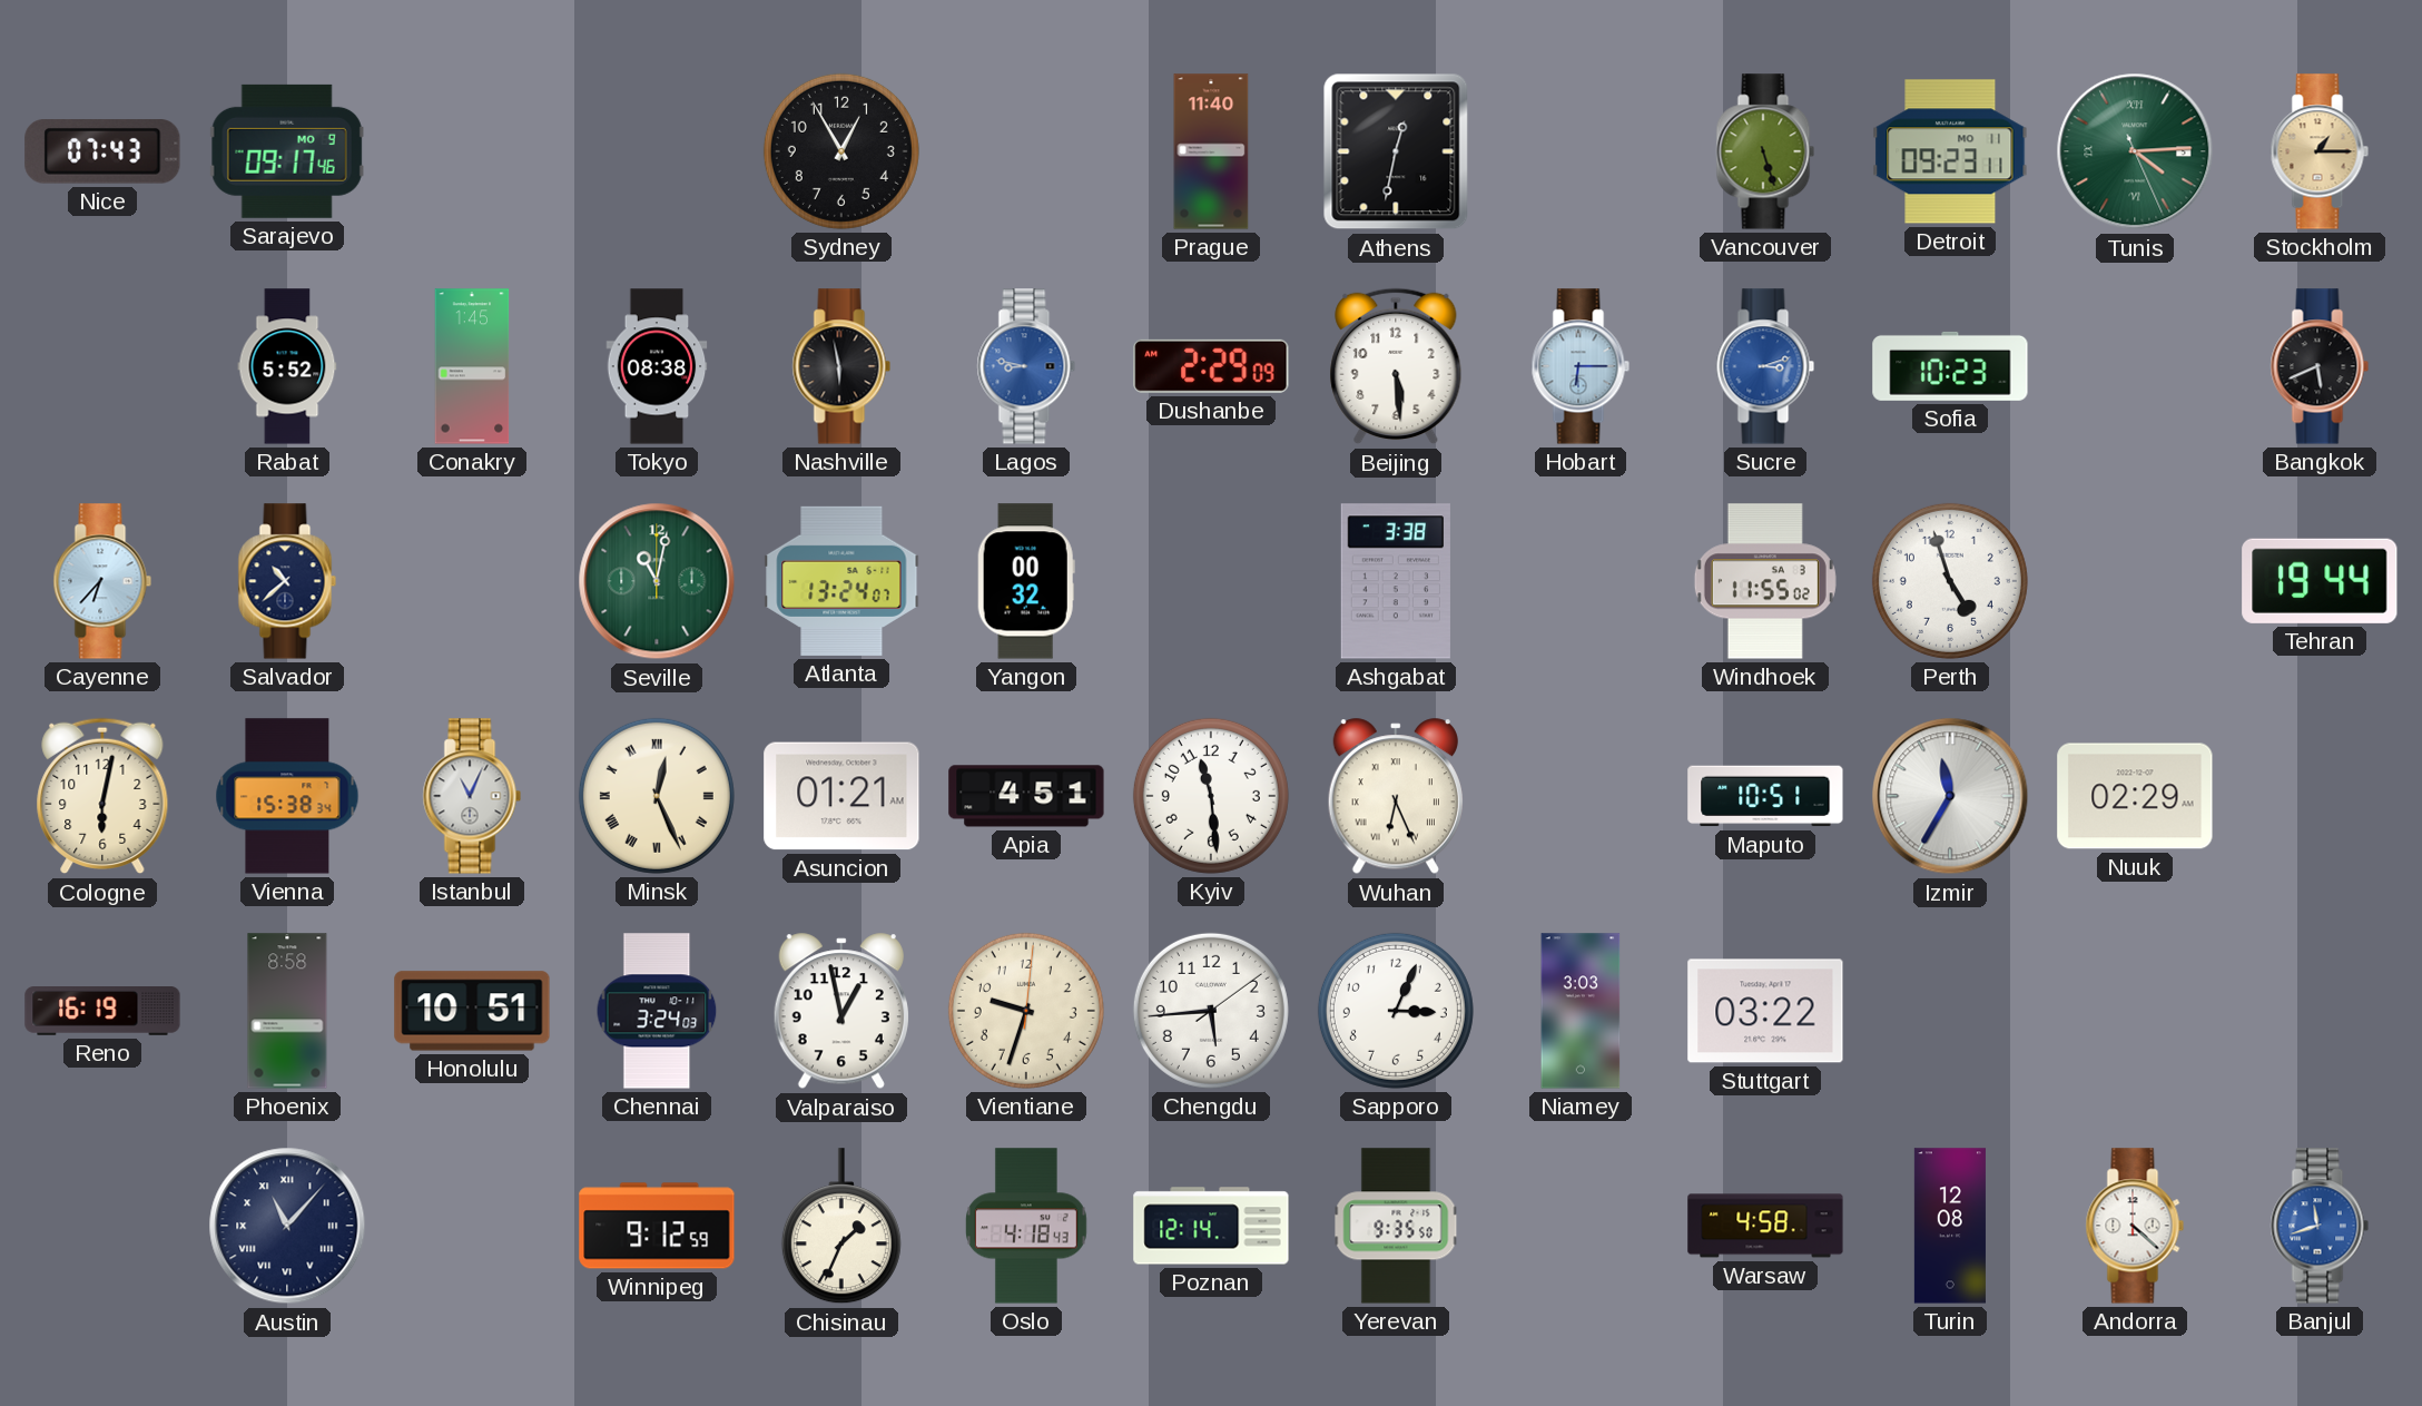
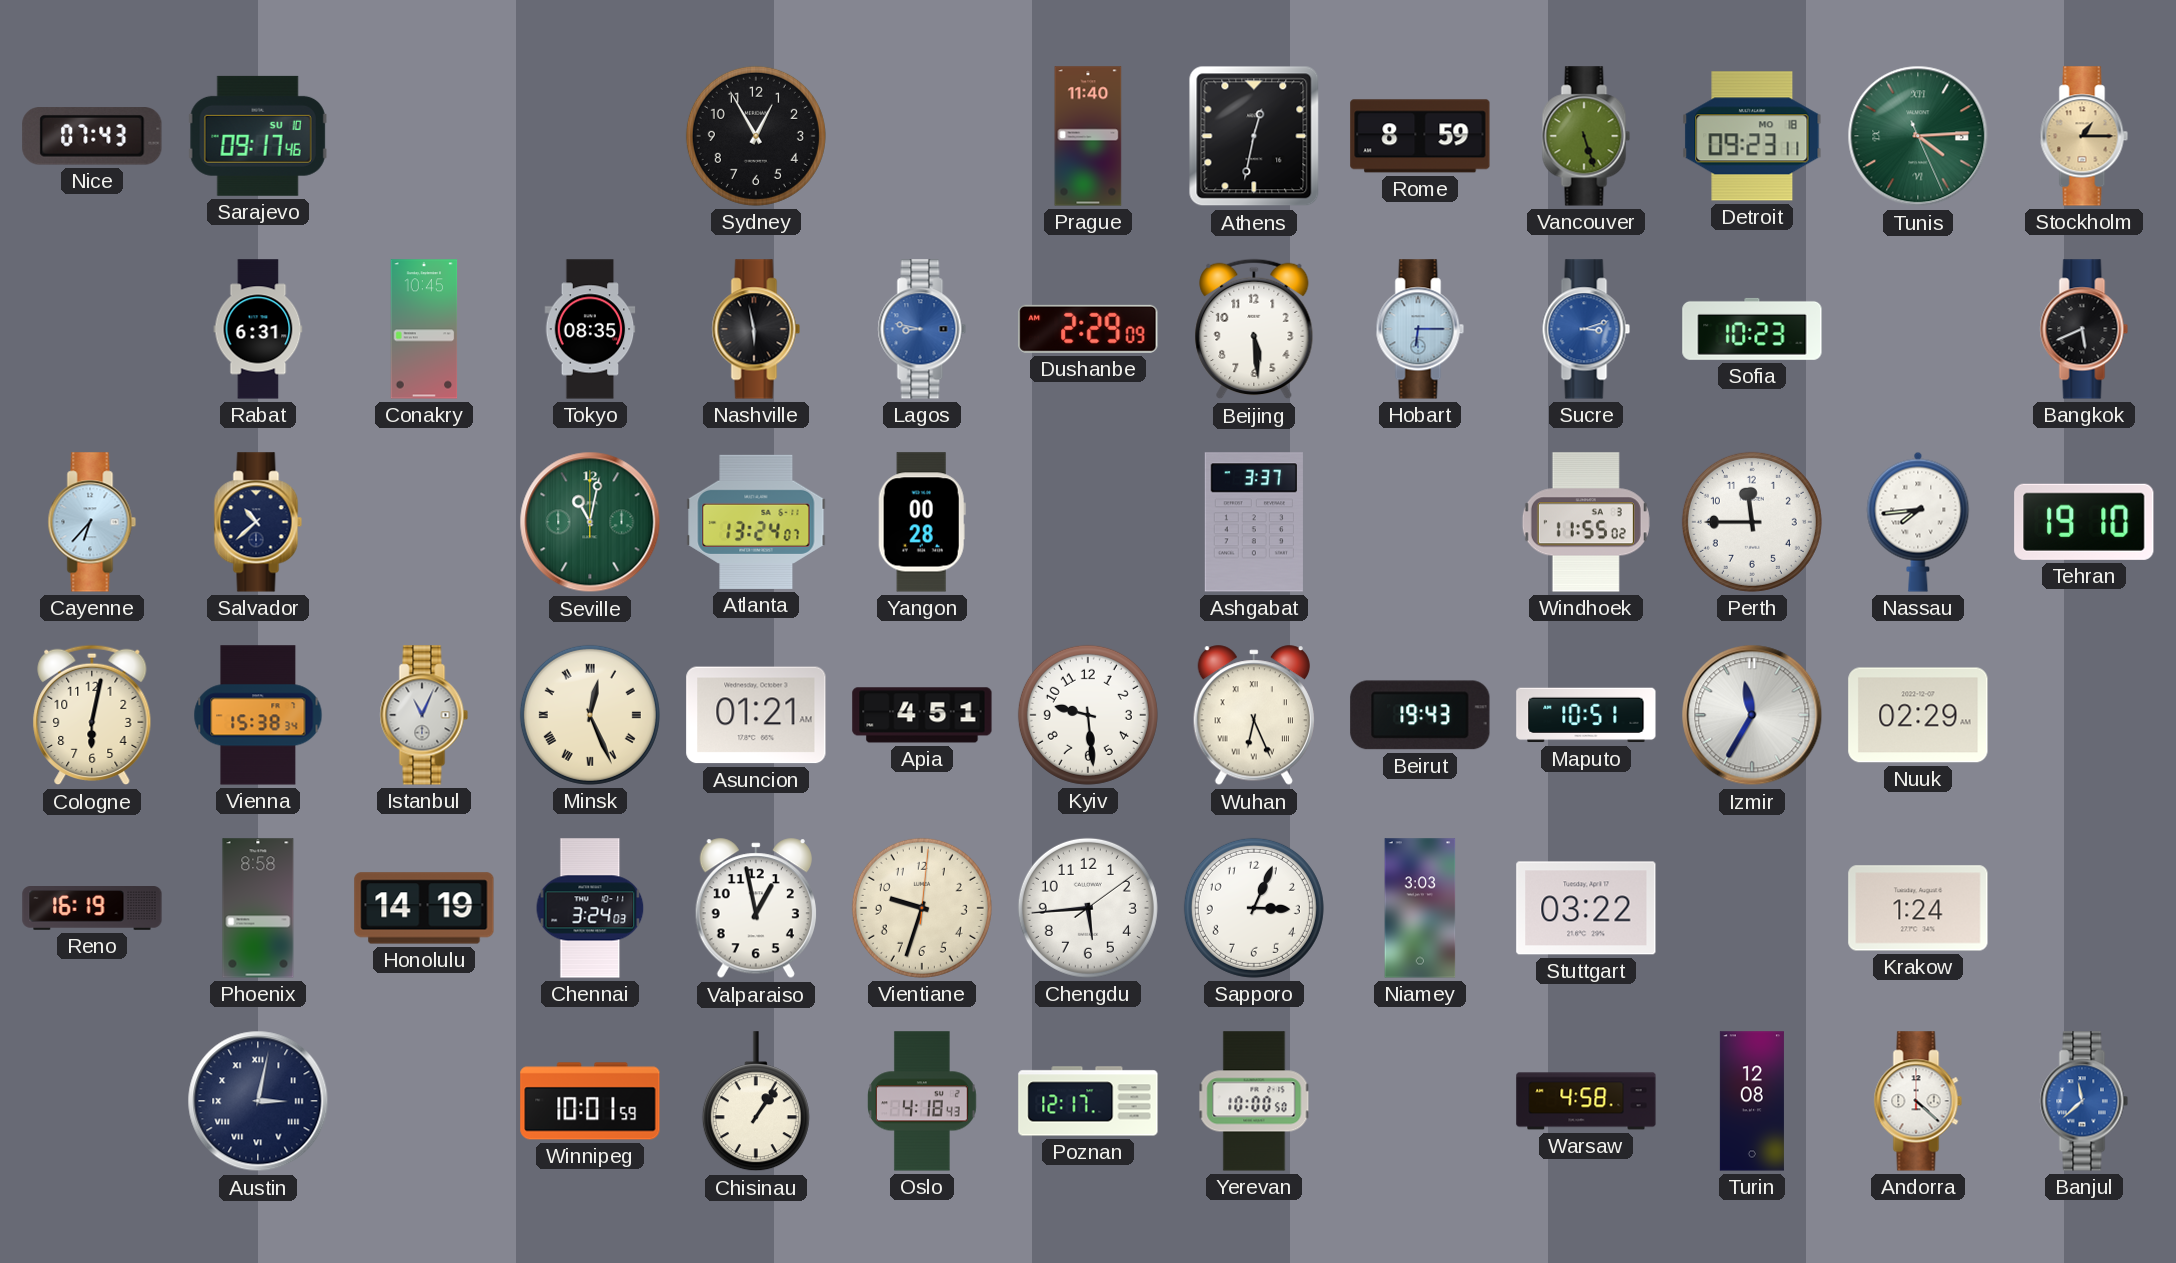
Sarajevo date: MO 9 -> SU 10
Rome: none -> 8:59
Detroit date: MO 11 -> MO 18
Rabat: 5:52 -> 6:31
Conakry: 1:45 -> 10:45
Tokyo: 08:38 -> 08:35
Yangon: 00:32 -> 00:28
Ashgabat: 3:38 -> 3:37
Perth: 4:57 -> 11:45
Nassau: none -> 7:44
Tehran: 19:44 -> 19:10
Kyiv: 11:29 -> 9:29
Beirut: none -> 19:43
Honolulu: 10:51 -> 14:19
Krakow: none -> 1:24
Austin: 11:07 -> 3:02
Winnipeg: 9:12 -> 10:01
Chisinau: 1:34 -> 1:06
Poznan: 12:14 -> 12:17
Yerevan: 9:35 -> 10:00
Banjul: 11:42 -> 11:38
